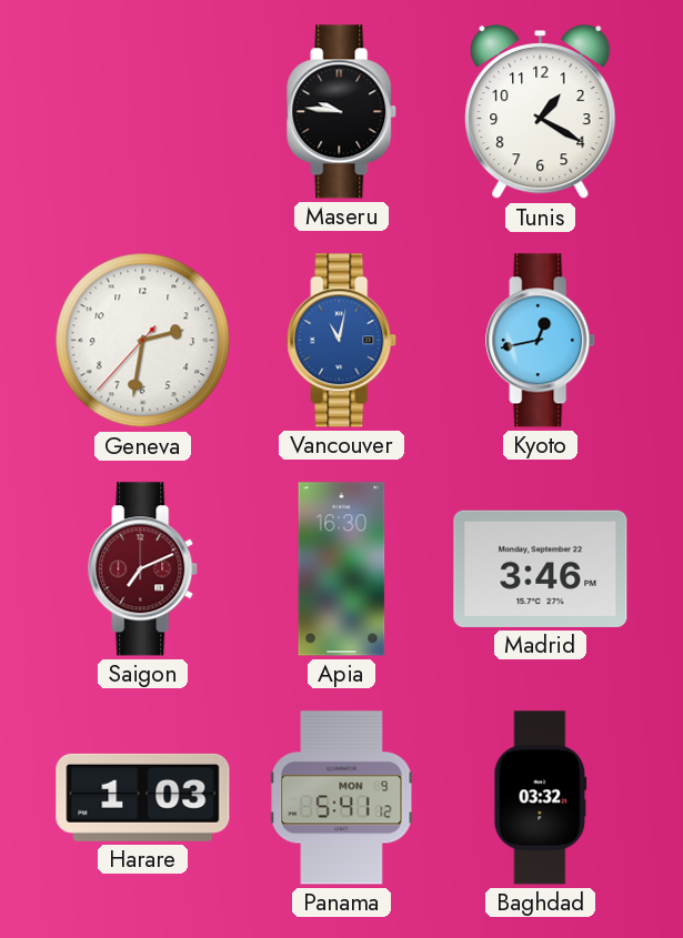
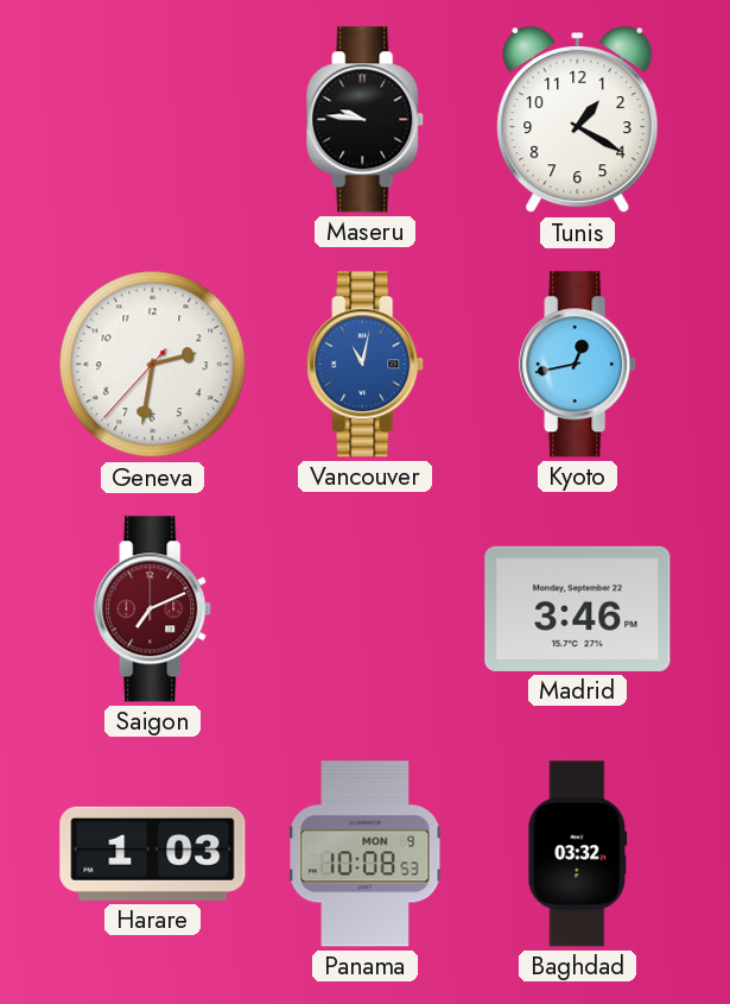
Apia: 16:30 -> none
Panama: 5:41 -> 10:08
